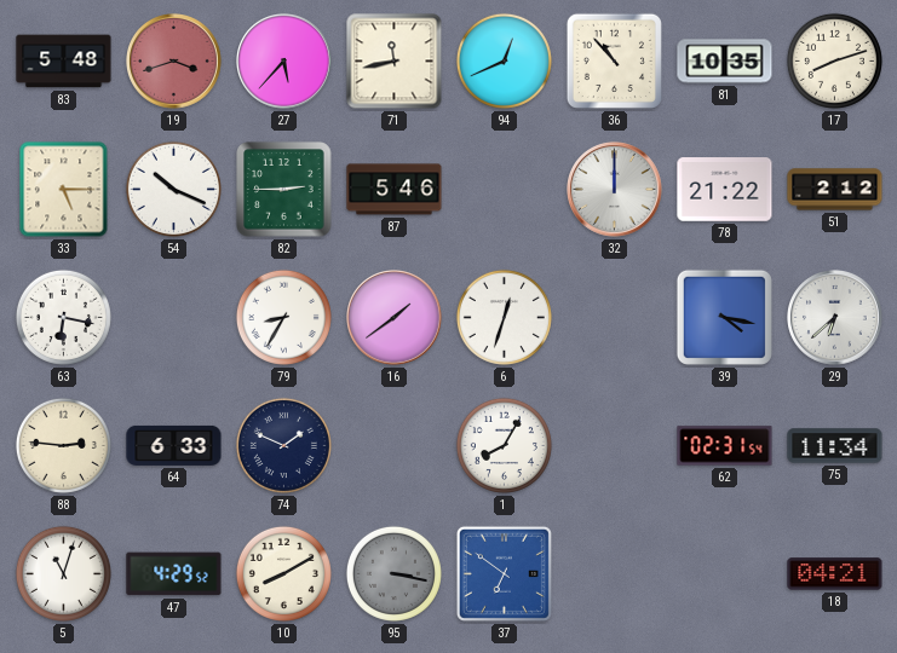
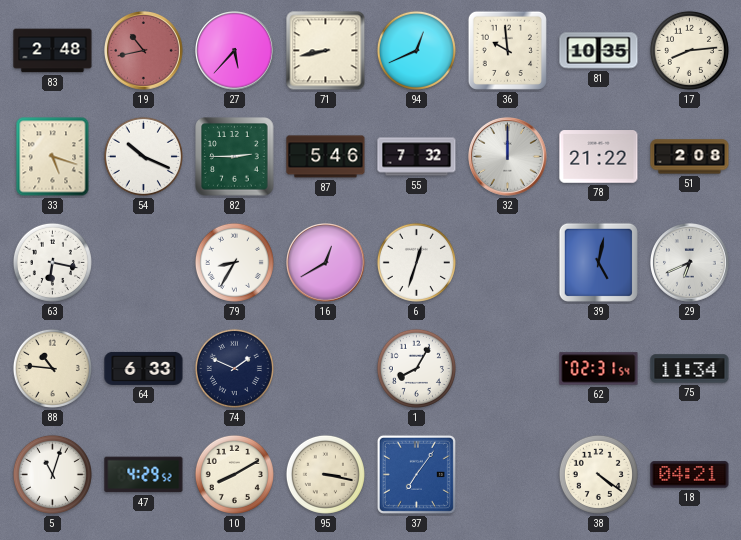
83: 5:48 -> 2:48
19: 3:42 -> 10:43
71: 11:43 -> 8:43
36: 10:53 -> 9:59
17: 8:12 -> 8:14
33: 5:15 -> 5:18
55: none -> 7:32
51: 2:12 -> 2:08
16: 1:39 -> 12:40
39: 4:17 -> 5:02
29: 6:38 -> 6:41
88: 2:46 -> 10:46
95 dial: grey -> cream
37: 6:51 -> 7:06
38: none -> 4:21
